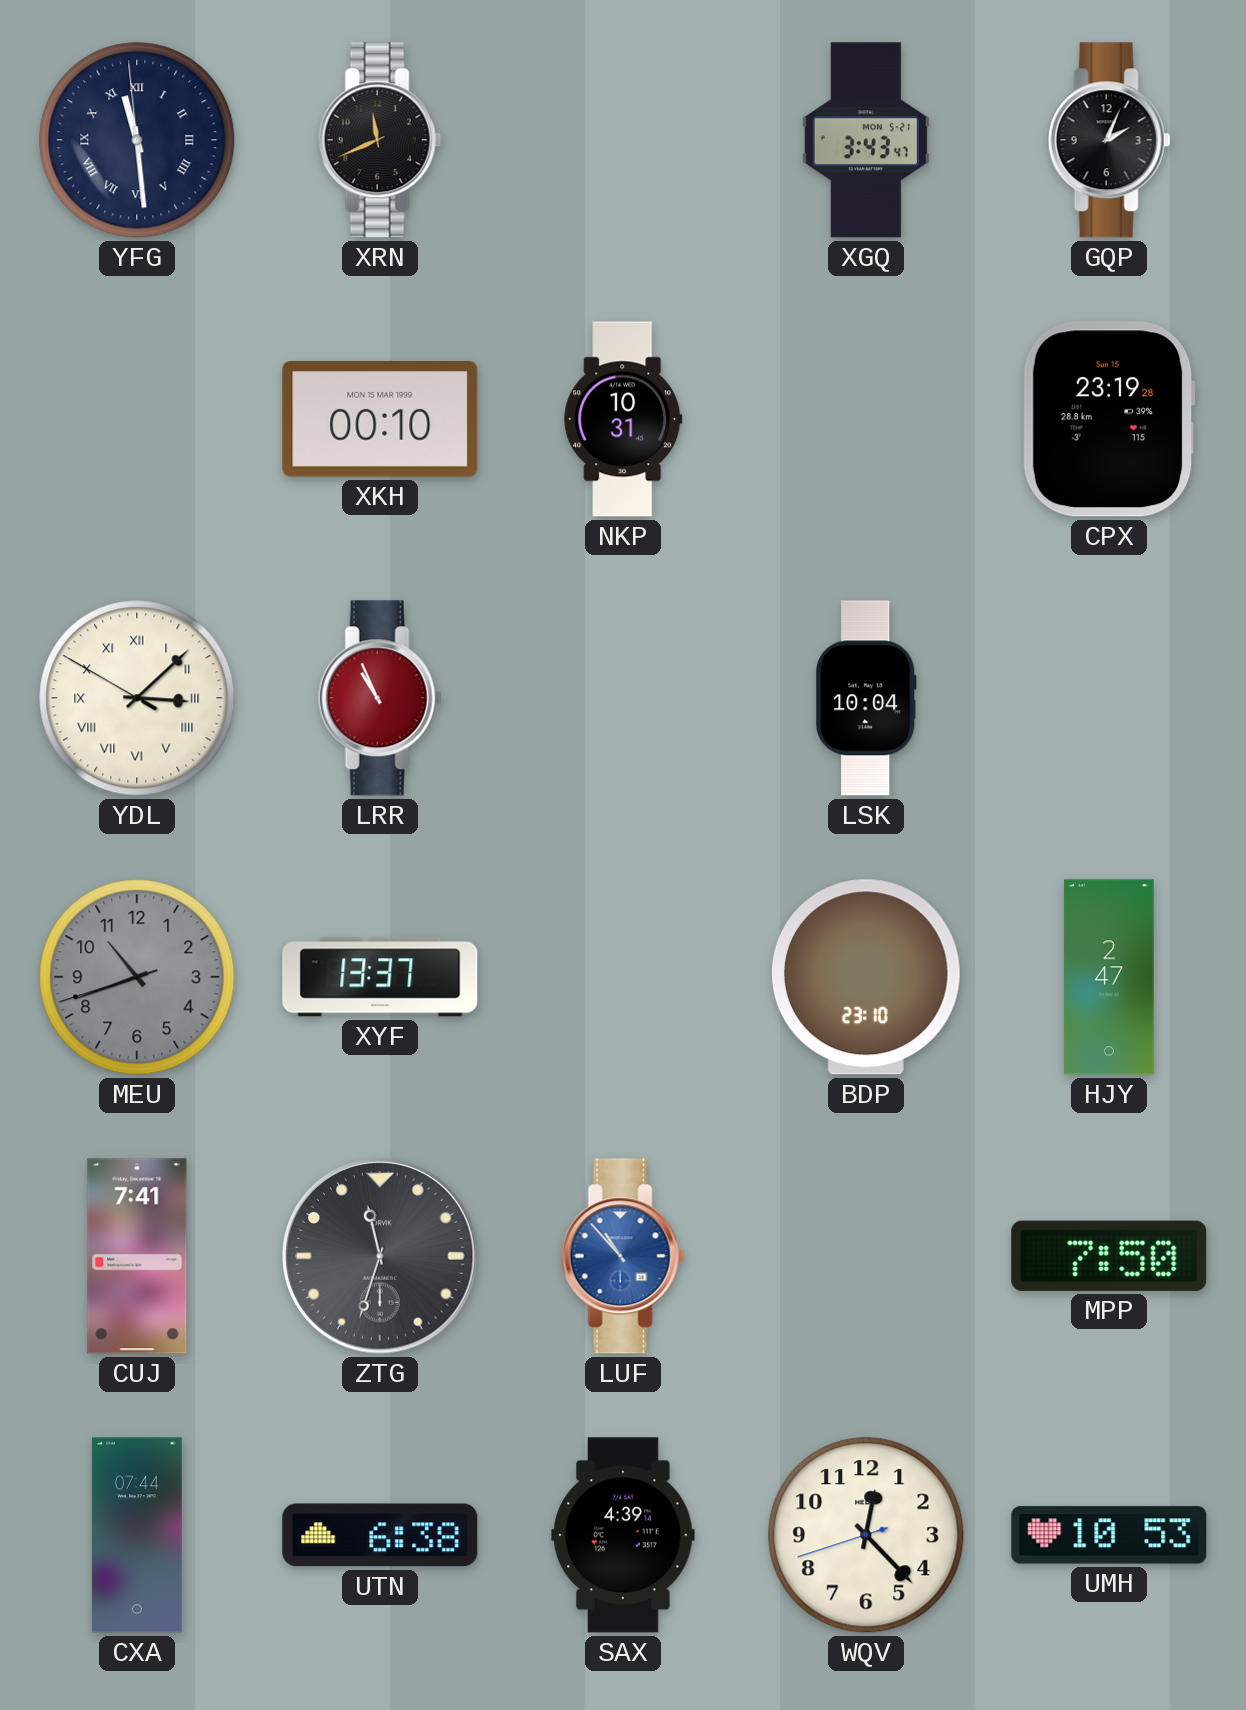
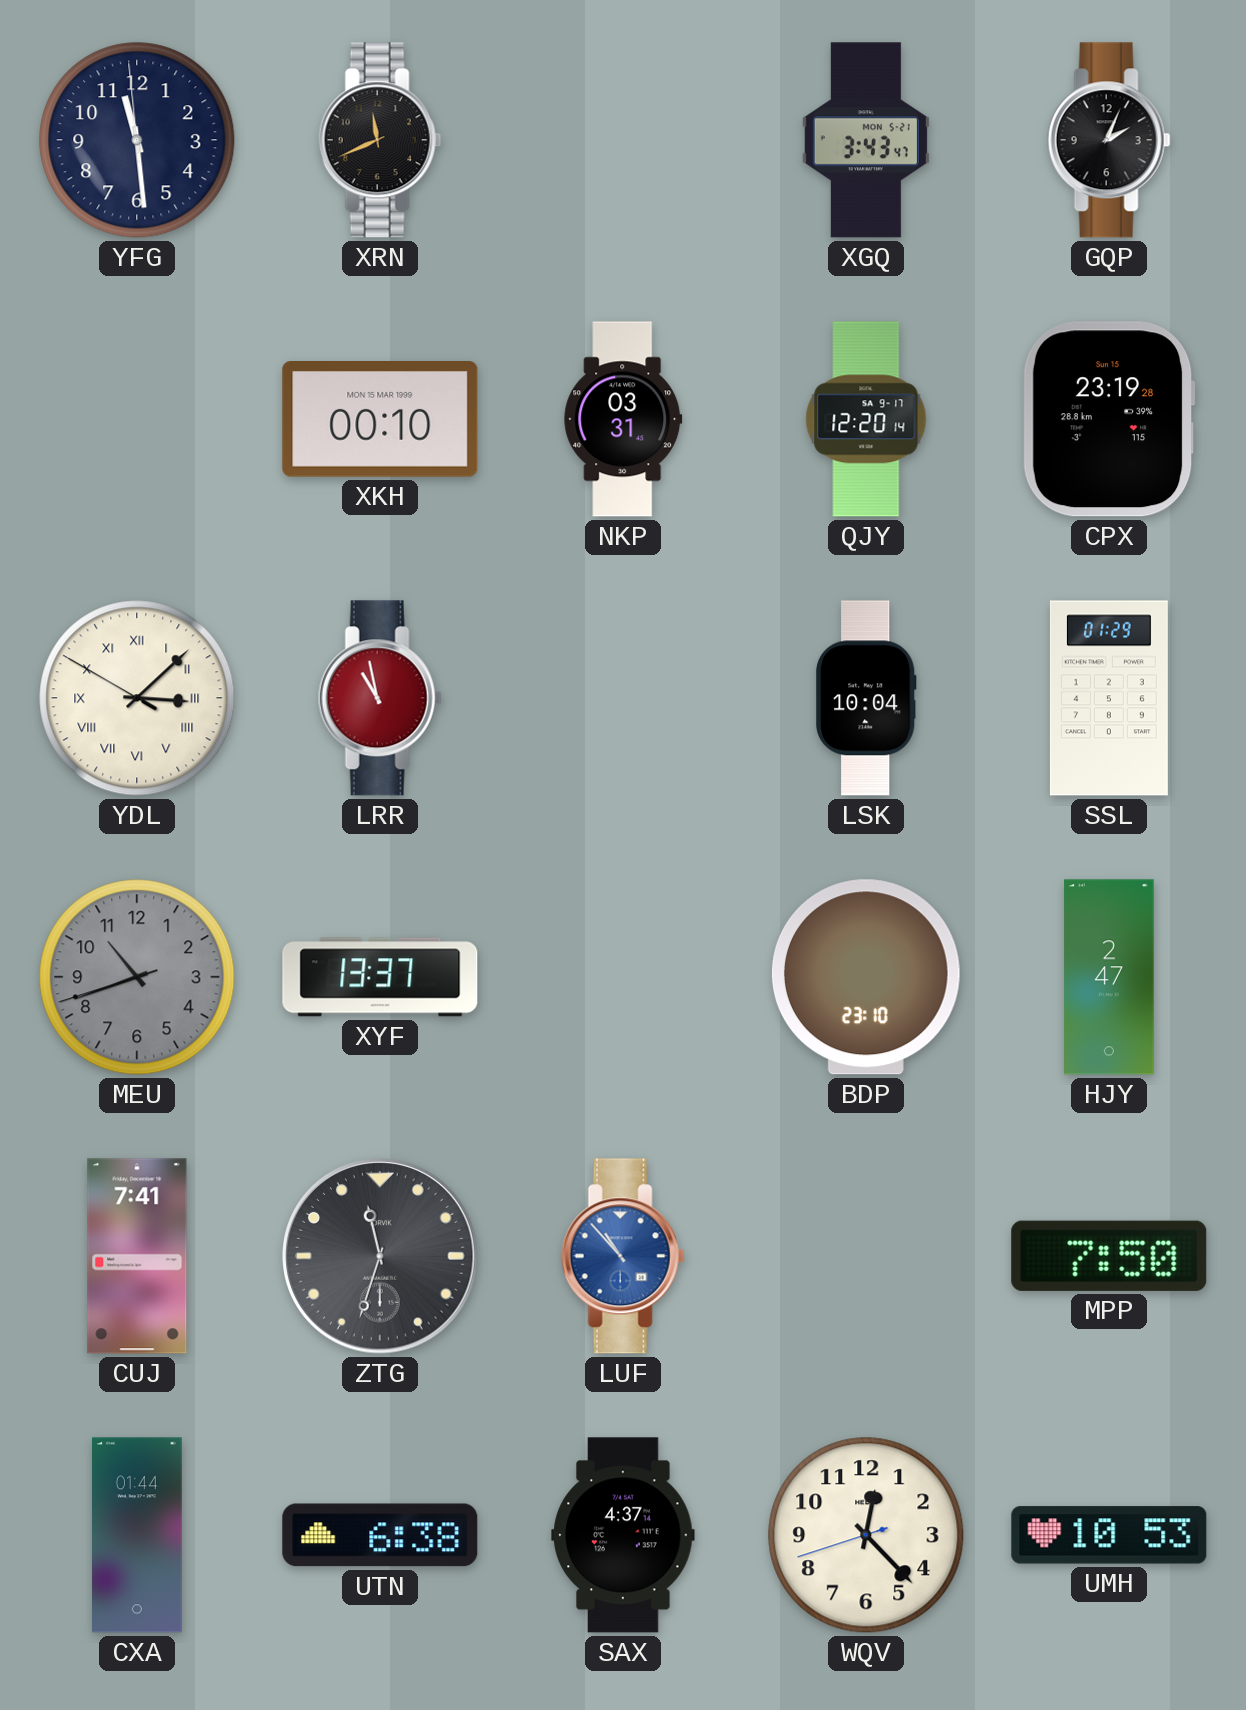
YFG numerals: Roman -> Arabic
NKP: 10:31 -> 03:31
QJY: none -> 12:20
LRR: 10:56 -> 10:58
SSL: none -> 01:29
CXA: 07:44 -> 01:44
SAX: 4:39 -> 4:37
